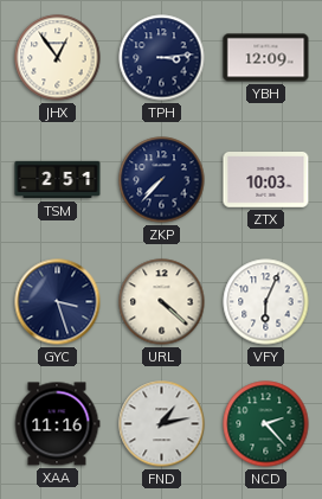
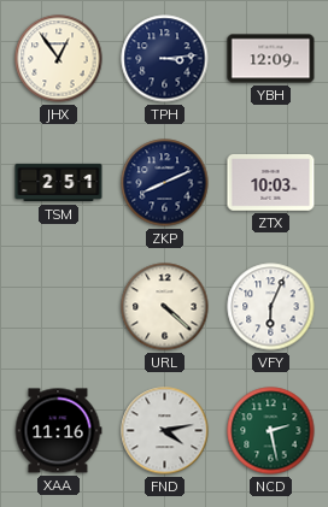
ZKP: 7:37 -> 8:11
GYC: 3:27 -> none
FND: 1:13 -> 4:13
NCD: 2:23 -> 2:28
